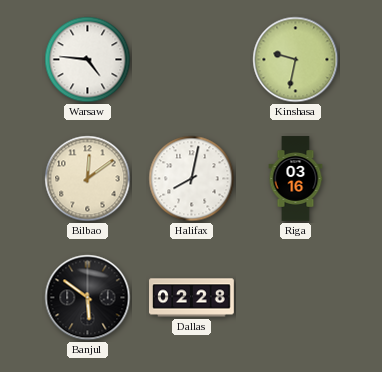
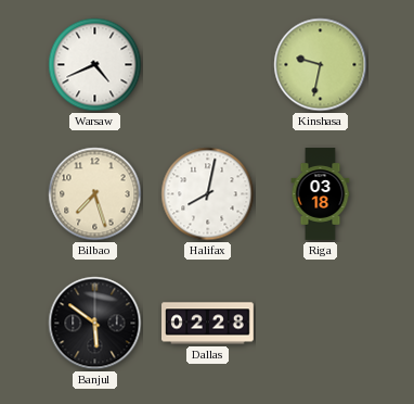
Warsaw: 4:46 -> 4:41
Bilbao: 12:09 -> 7:27
Riga: 03:16 -> 03:18
